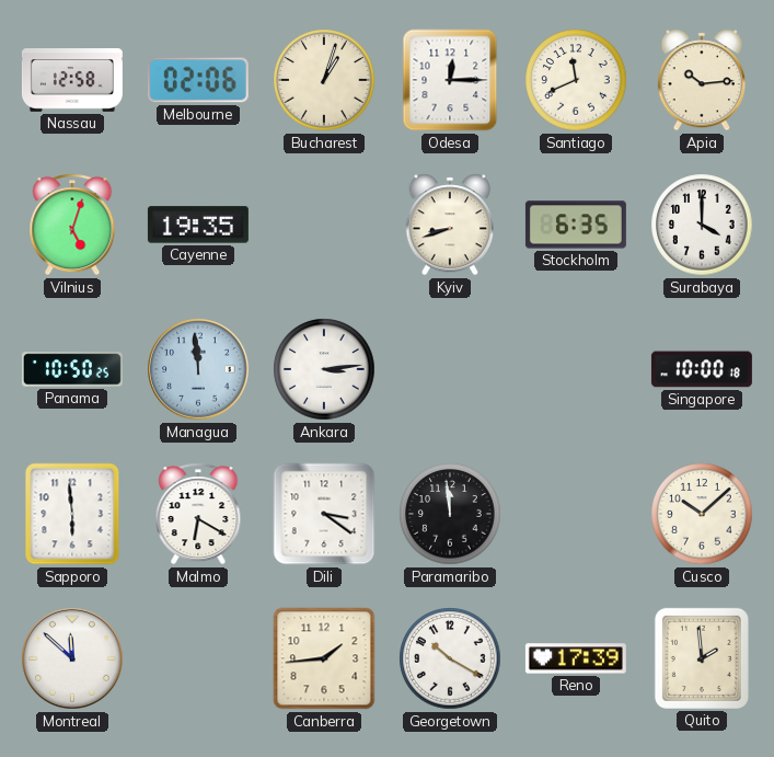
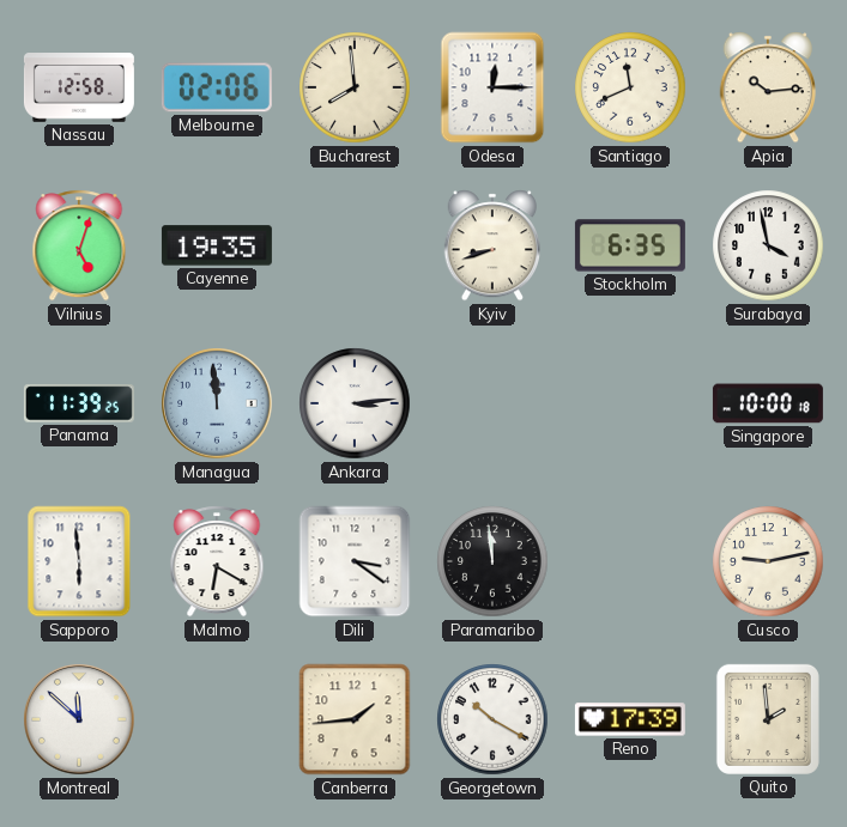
Bucharest: 1:03 -> 7:59
Surabaya: 4:00 -> 3:58
Panama: 10:50 -> 11:39
Cusco: 10:08 -> 9:13
